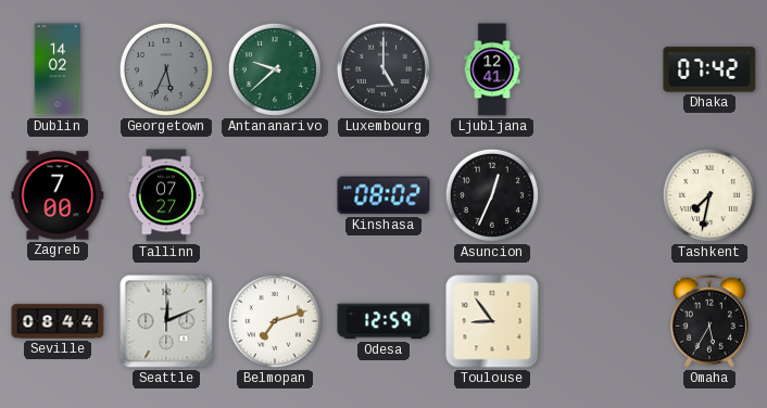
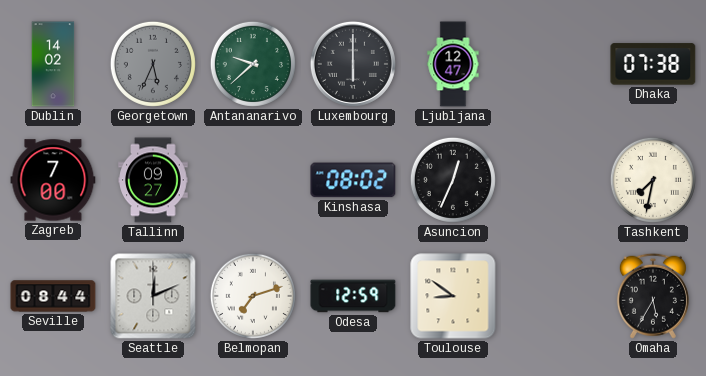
Luxembourg: 5:00 -> 6:00
Ljubljana: 12:41 -> 12:47
Dhaka: 07:42 -> 07:38
Tallinn: 07:27 -> 09:27
Toulouse: 8:54 -> 8:51
